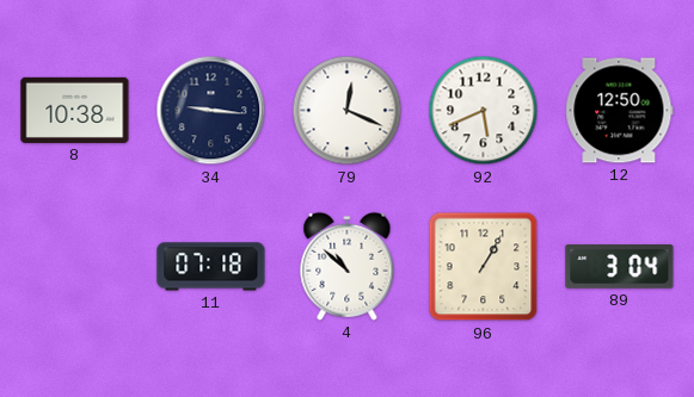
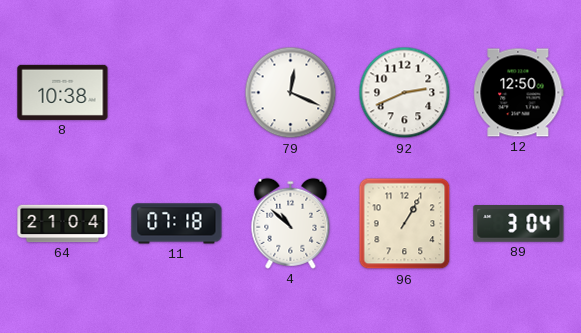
34: 9:16 -> none
92: 5:41 -> 2:41
64: none -> 21:04
